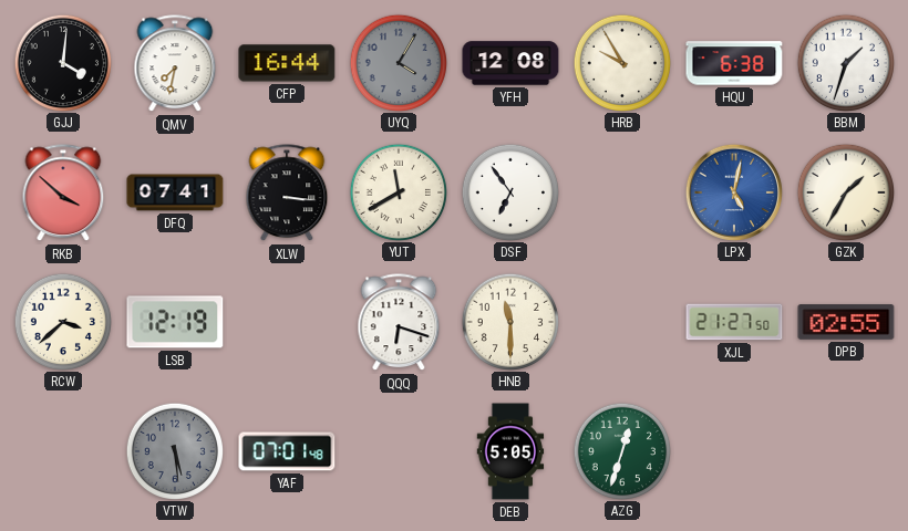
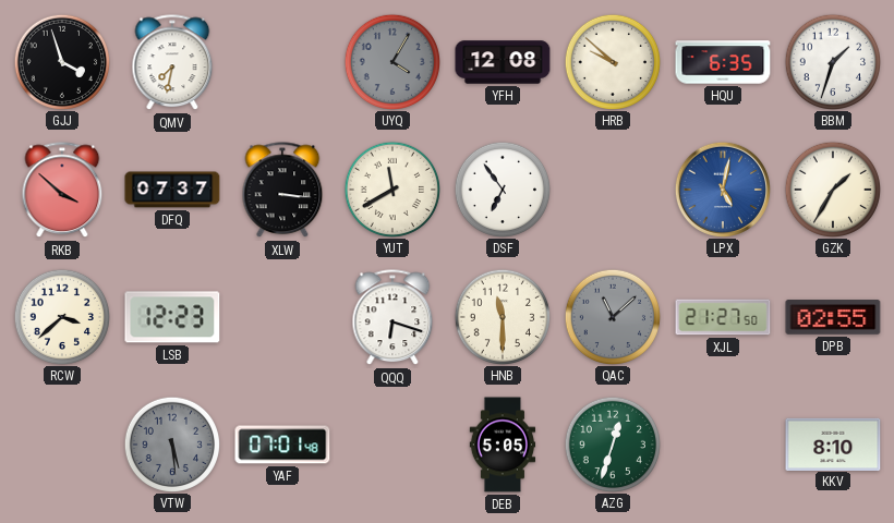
GJJ: 4:01 -> 3:57
CFP: 16:44 -> none
HRB: 9:55 -> 9:52
HQU: 6:38 -> 6:35
DFQ: 07:41 -> 07:37
LSB: 12:19 -> 12:23
QAC: none -> 11:08
KKV: none -> 8:10
